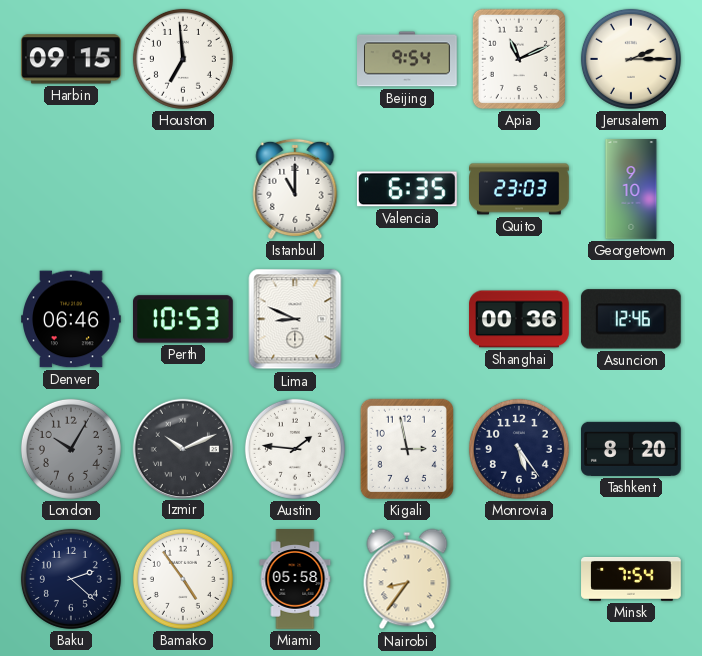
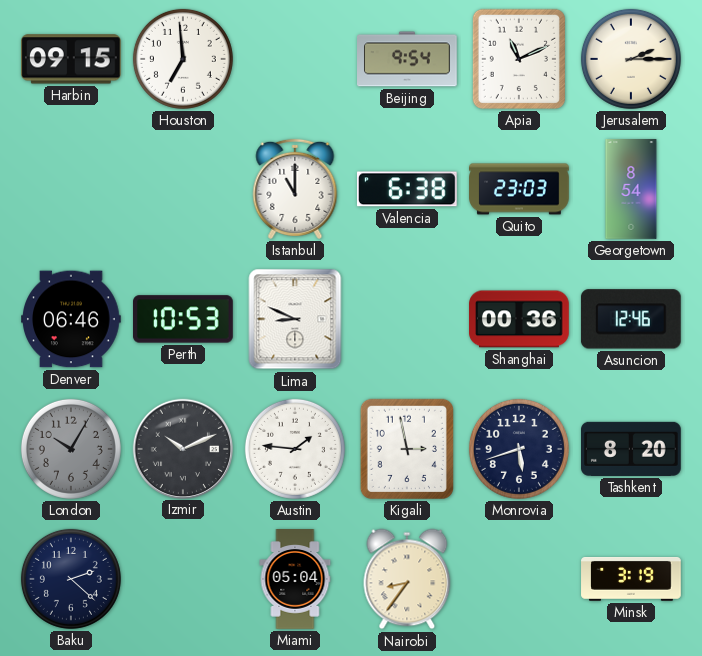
Valencia: 6:35 -> 6:38
Georgetown: 9:10 -> 8:54
Monrovia: 5:24 -> 5:42
Bamako: 4:54 -> none
Miami: 05:58 -> 05:04
Minsk: 7:54 -> 3:19
